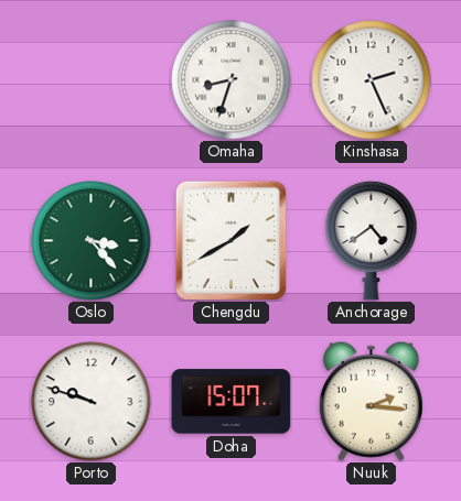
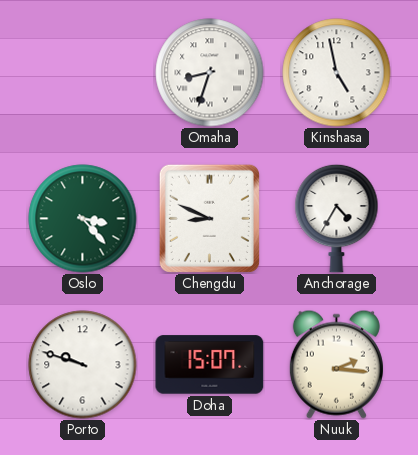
Kinshasa: 2:26 -> 4:58
Chengdu: 1:40 -> 8:49
Anchorage: 4:39 -> 4:35
